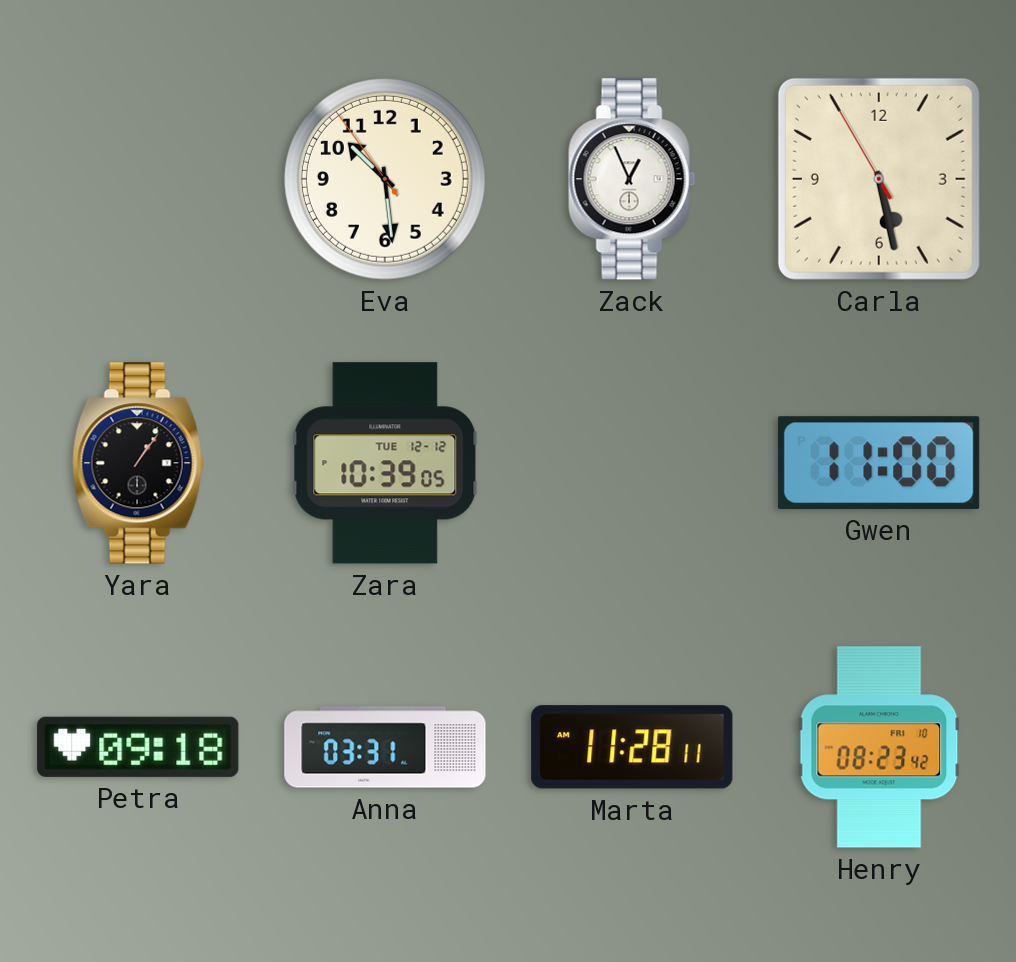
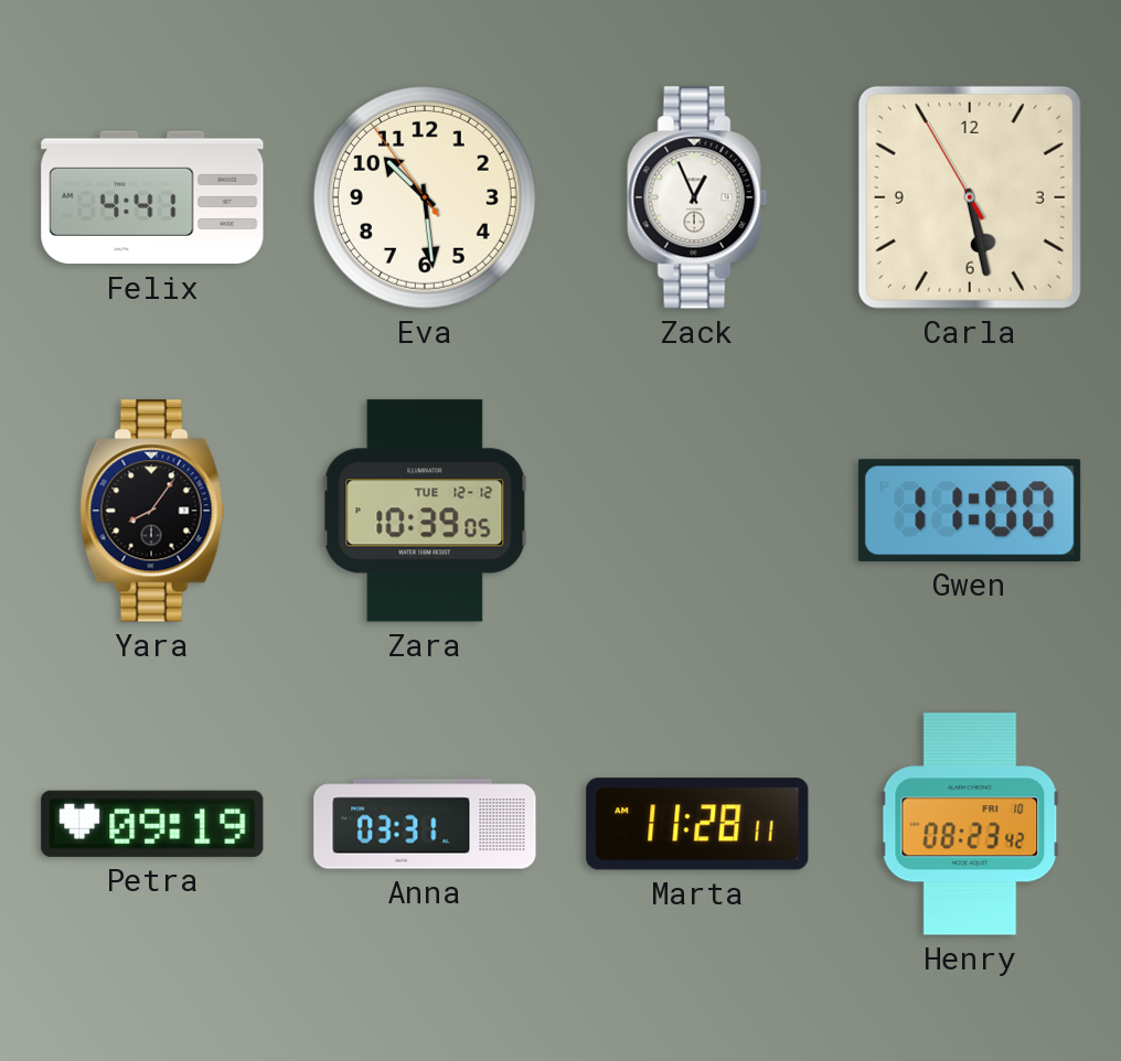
Felix: none -> 4:41
Yara: 1:06 -> 8:06
Petra: 09:18 -> 09:19
